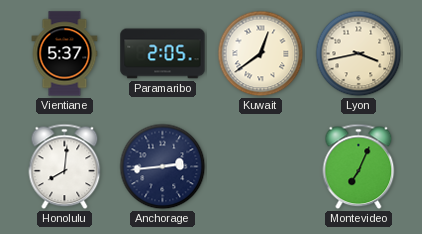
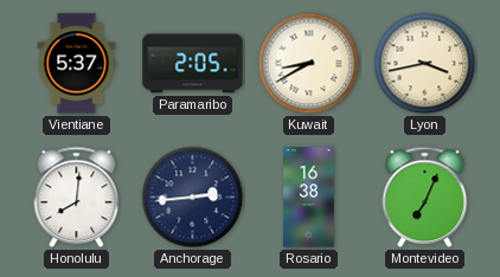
Kuwait: 12:39 -> 8:40
Rosario: none -> 16:38
